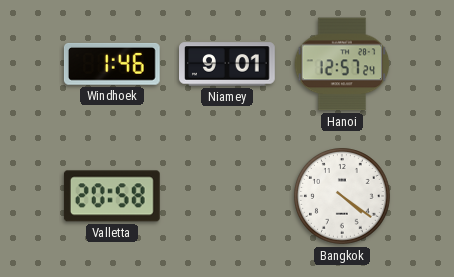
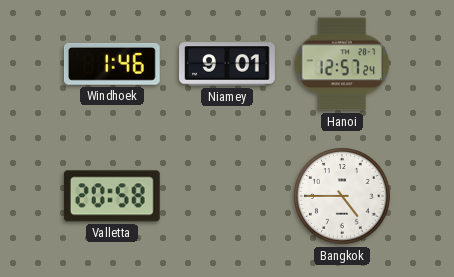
Bangkok: 4:21 -> 4:45
